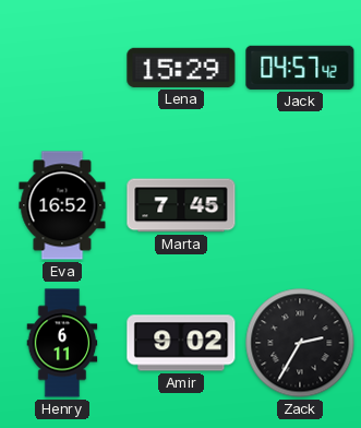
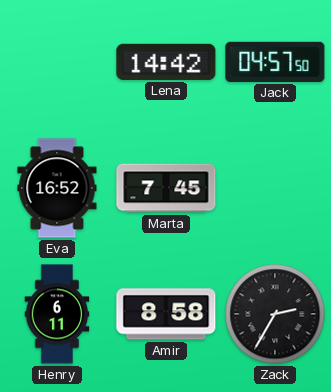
Lena: 15:29 -> 14:42
Jack: 04:57:42 -> 04:57:50
Amir: 9:02 -> 8:58
